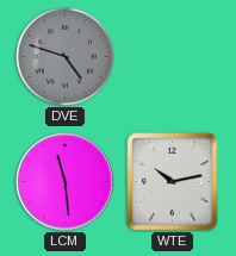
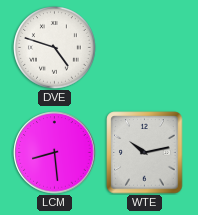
DVE dial: grey -> white
LCM: 11:29 -> 8:29
